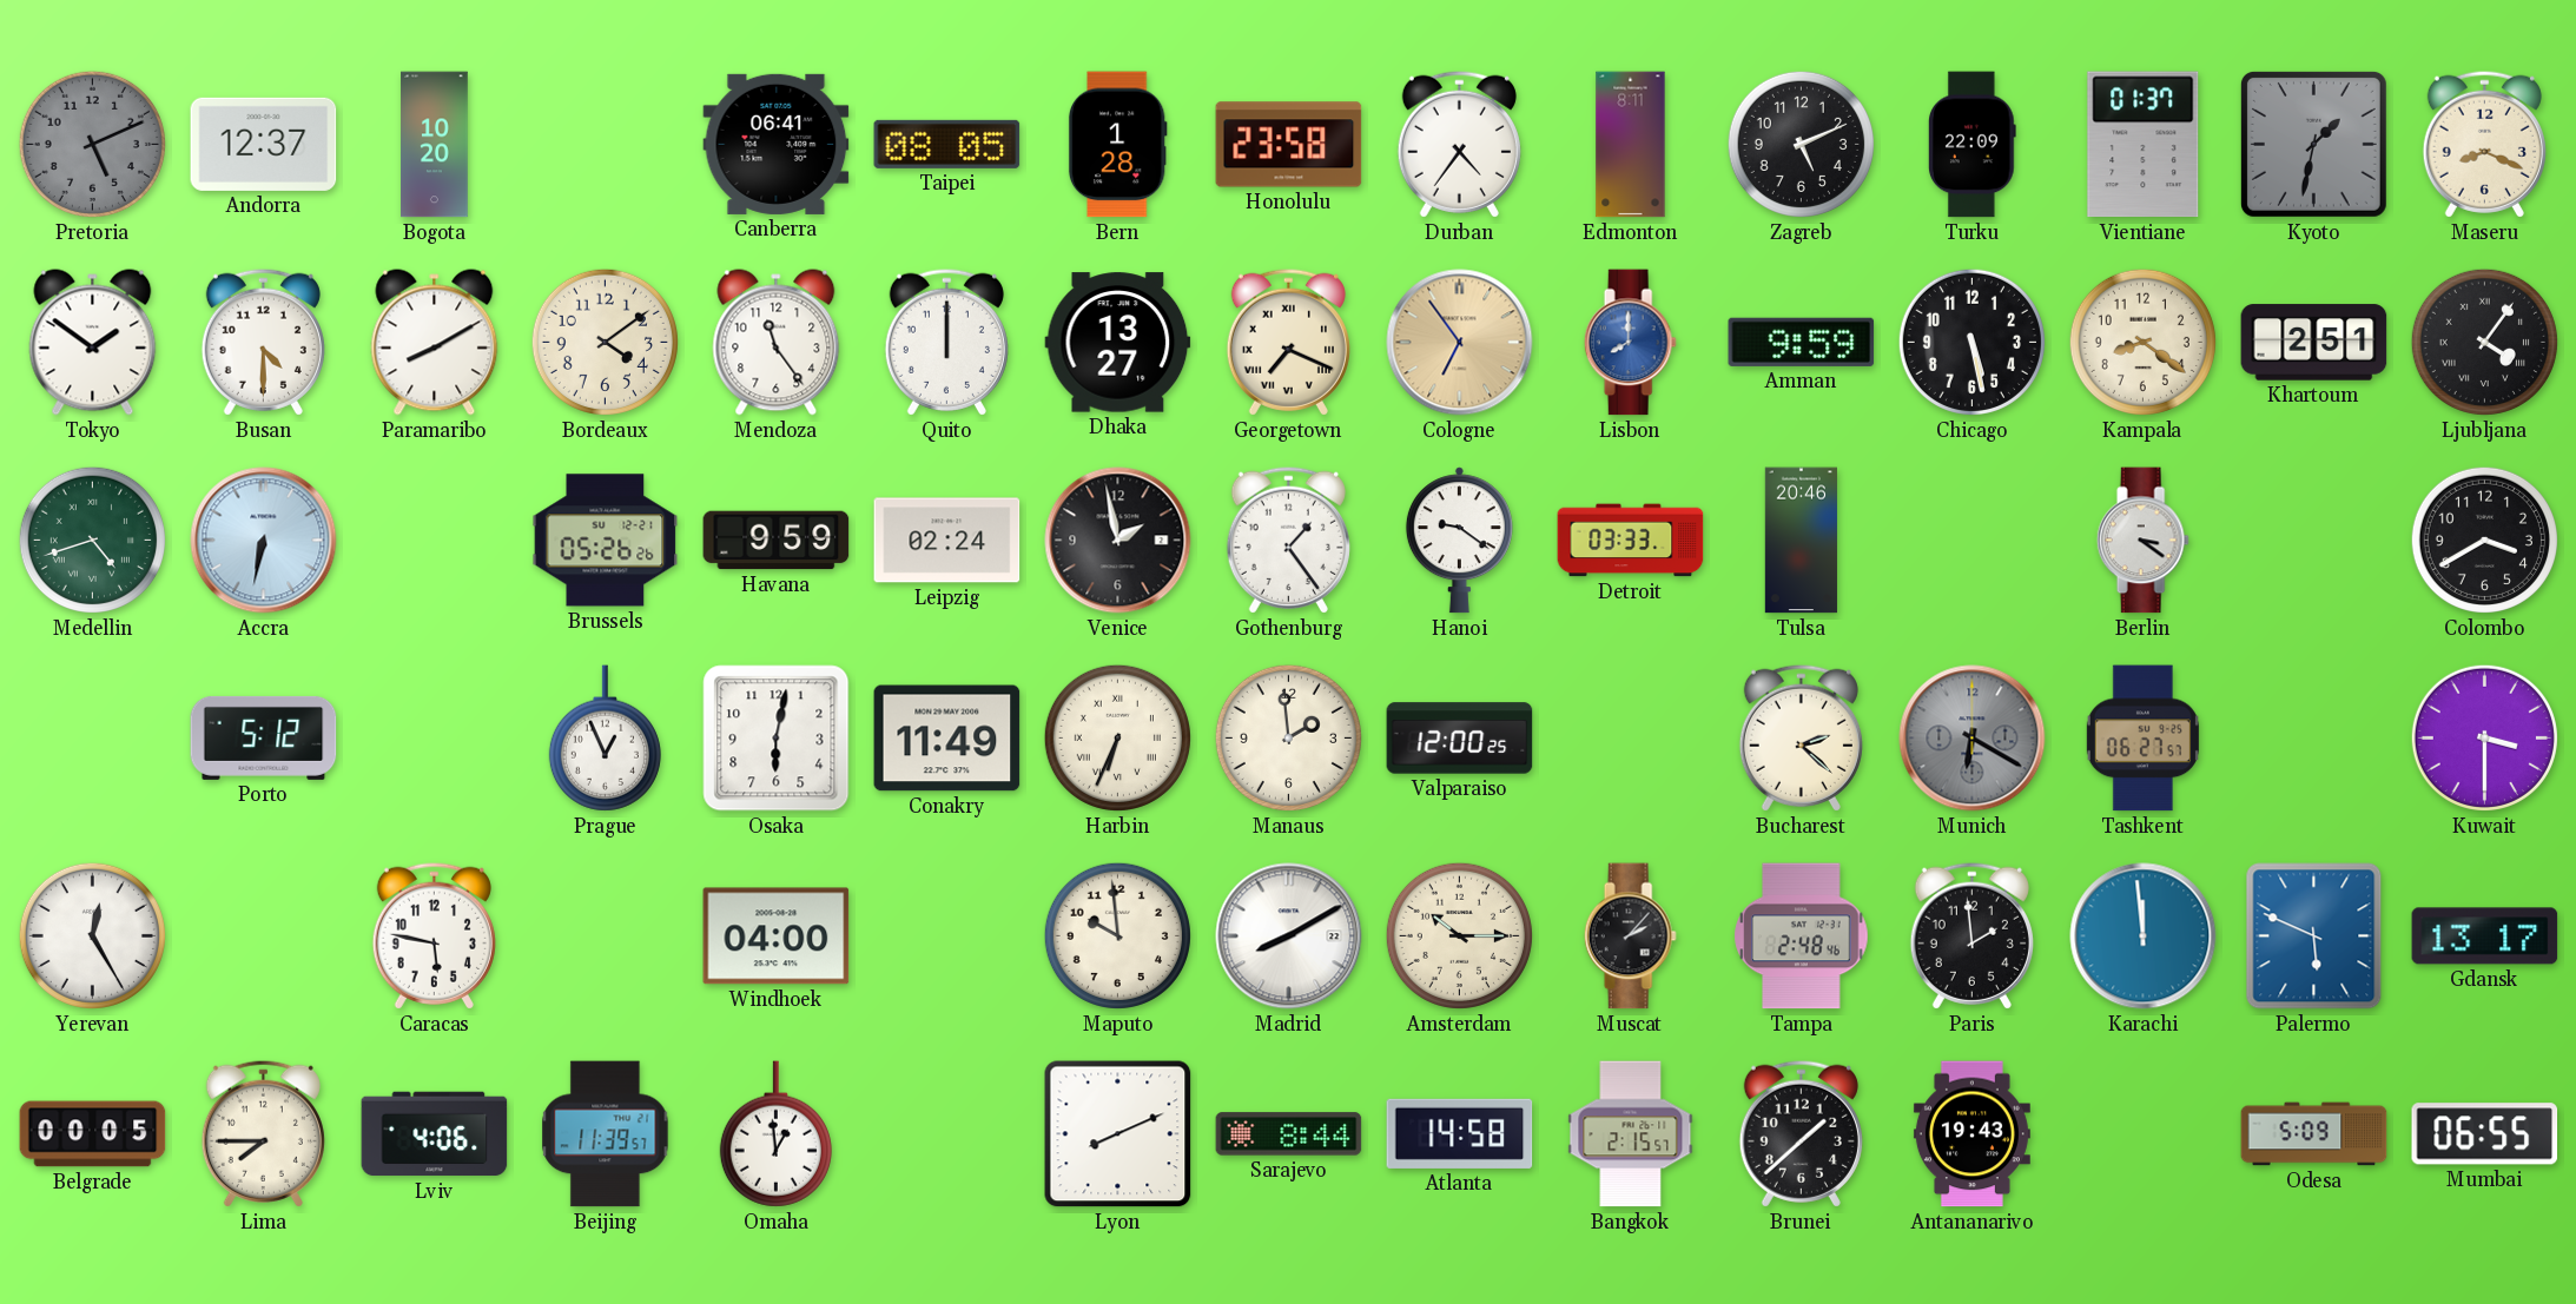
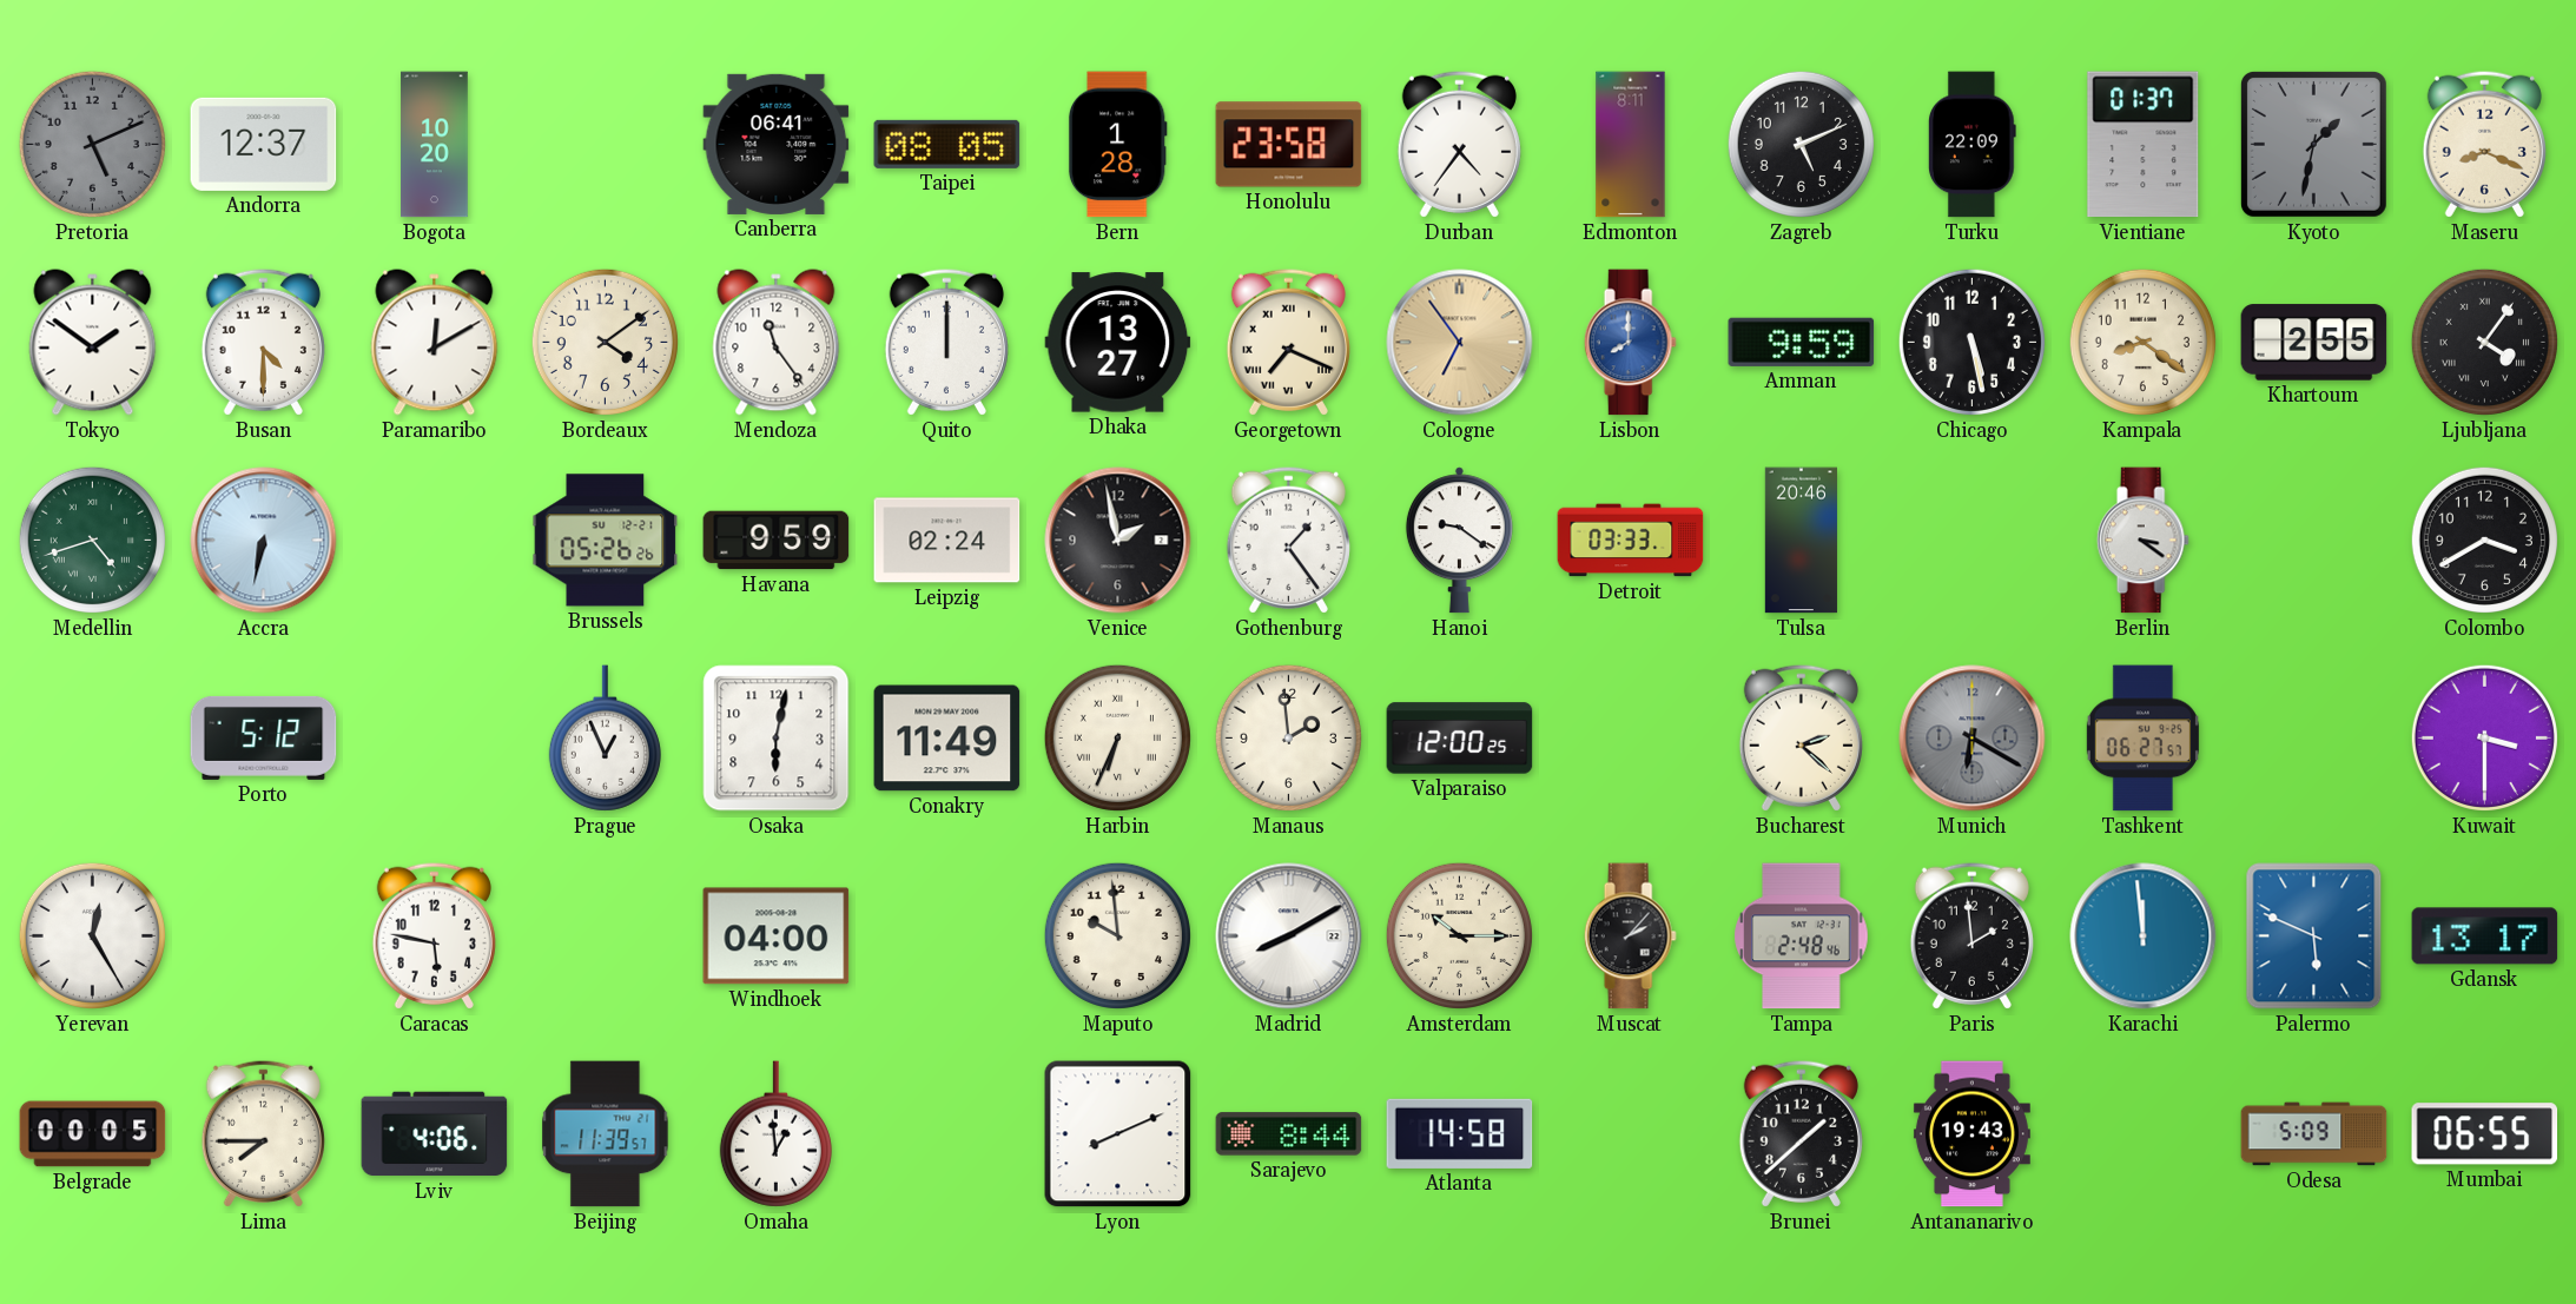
Paramaribo: 8:10 -> 12:10
Khartoum: 2:51 -> 2:55
Bangkok: 2:15 -> none
